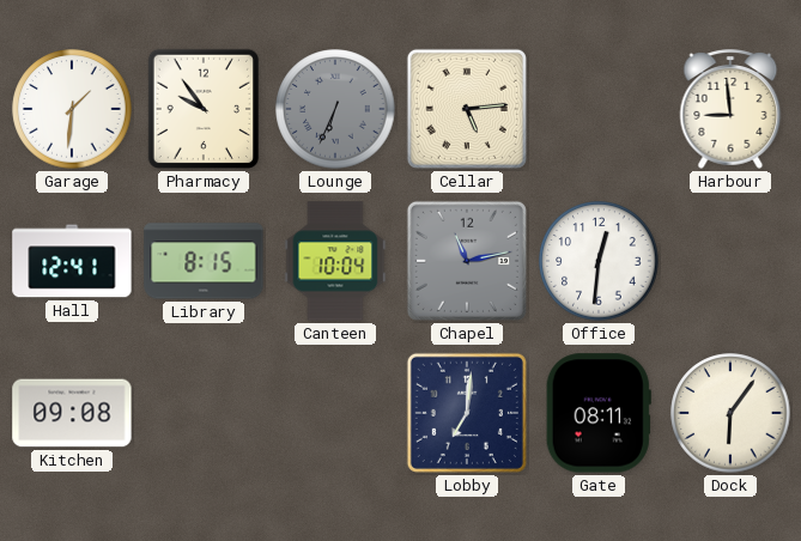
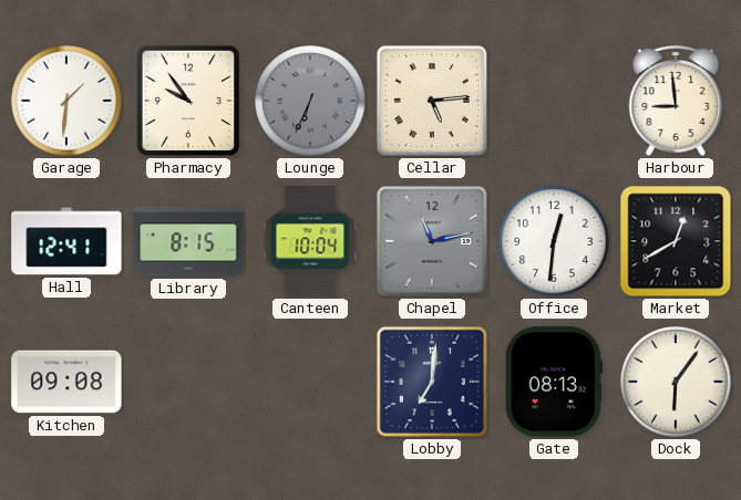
Market: none -> 12:40
Gate: 08:11 -> 08:13
